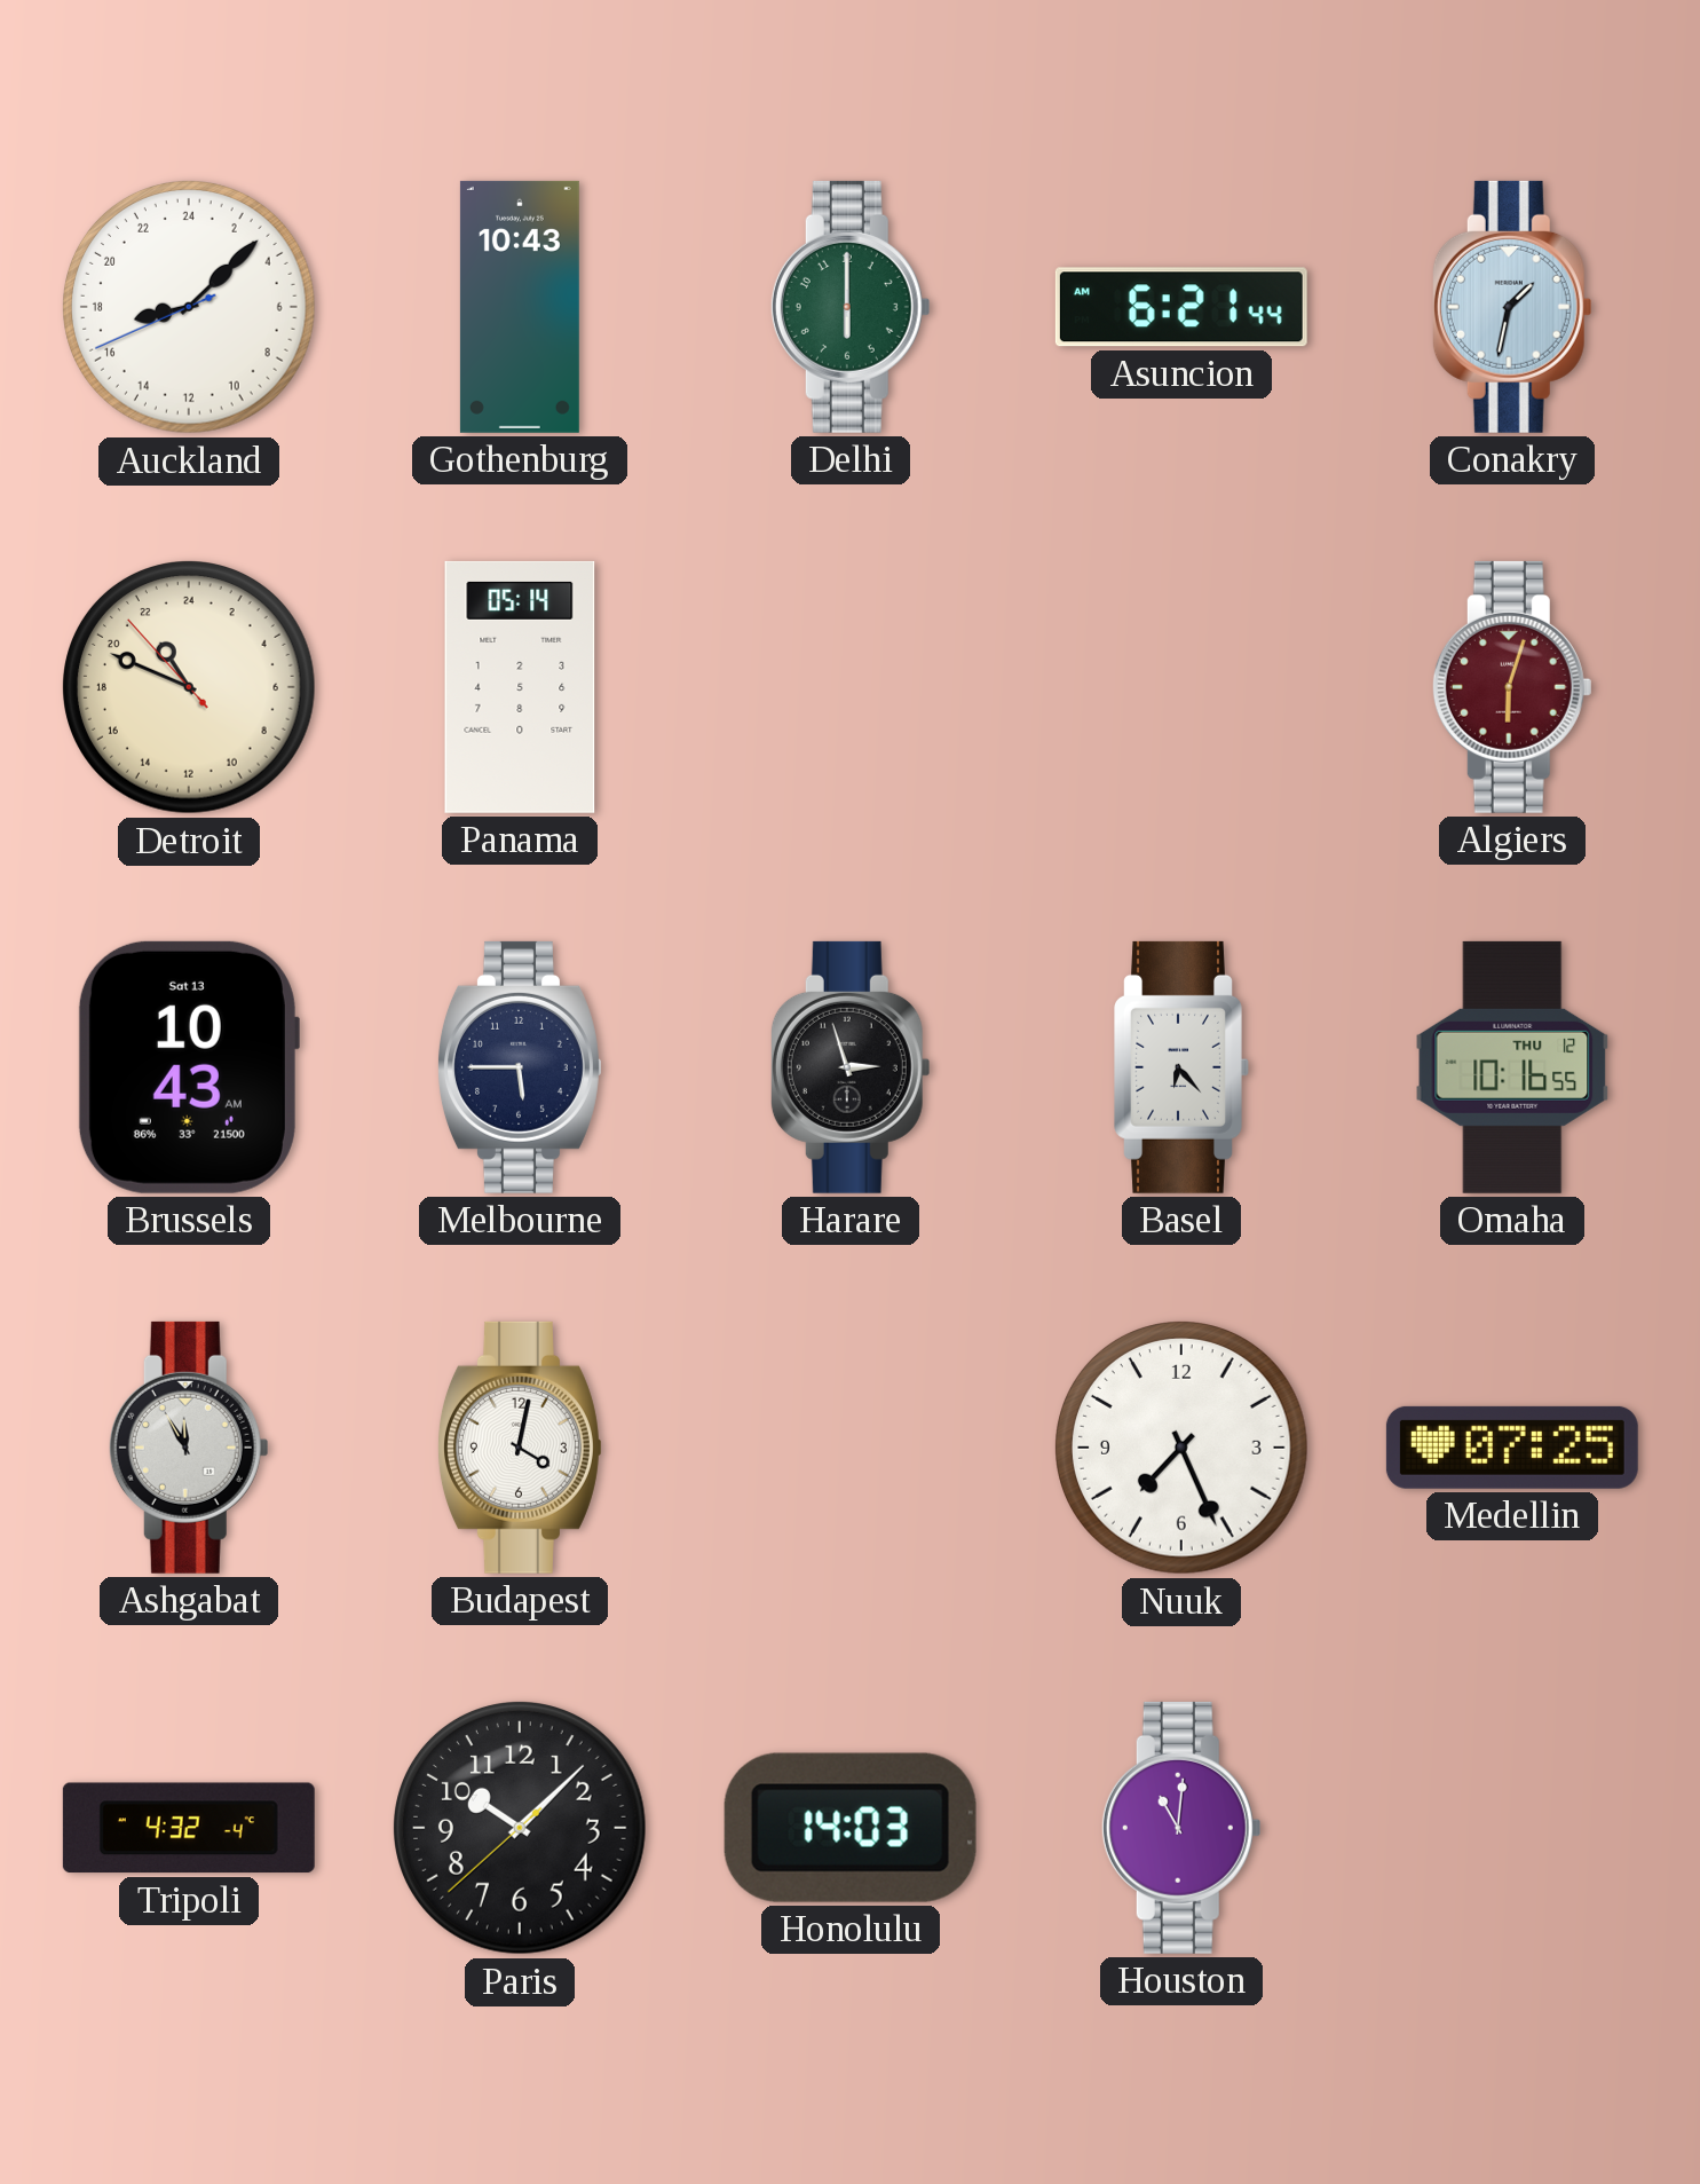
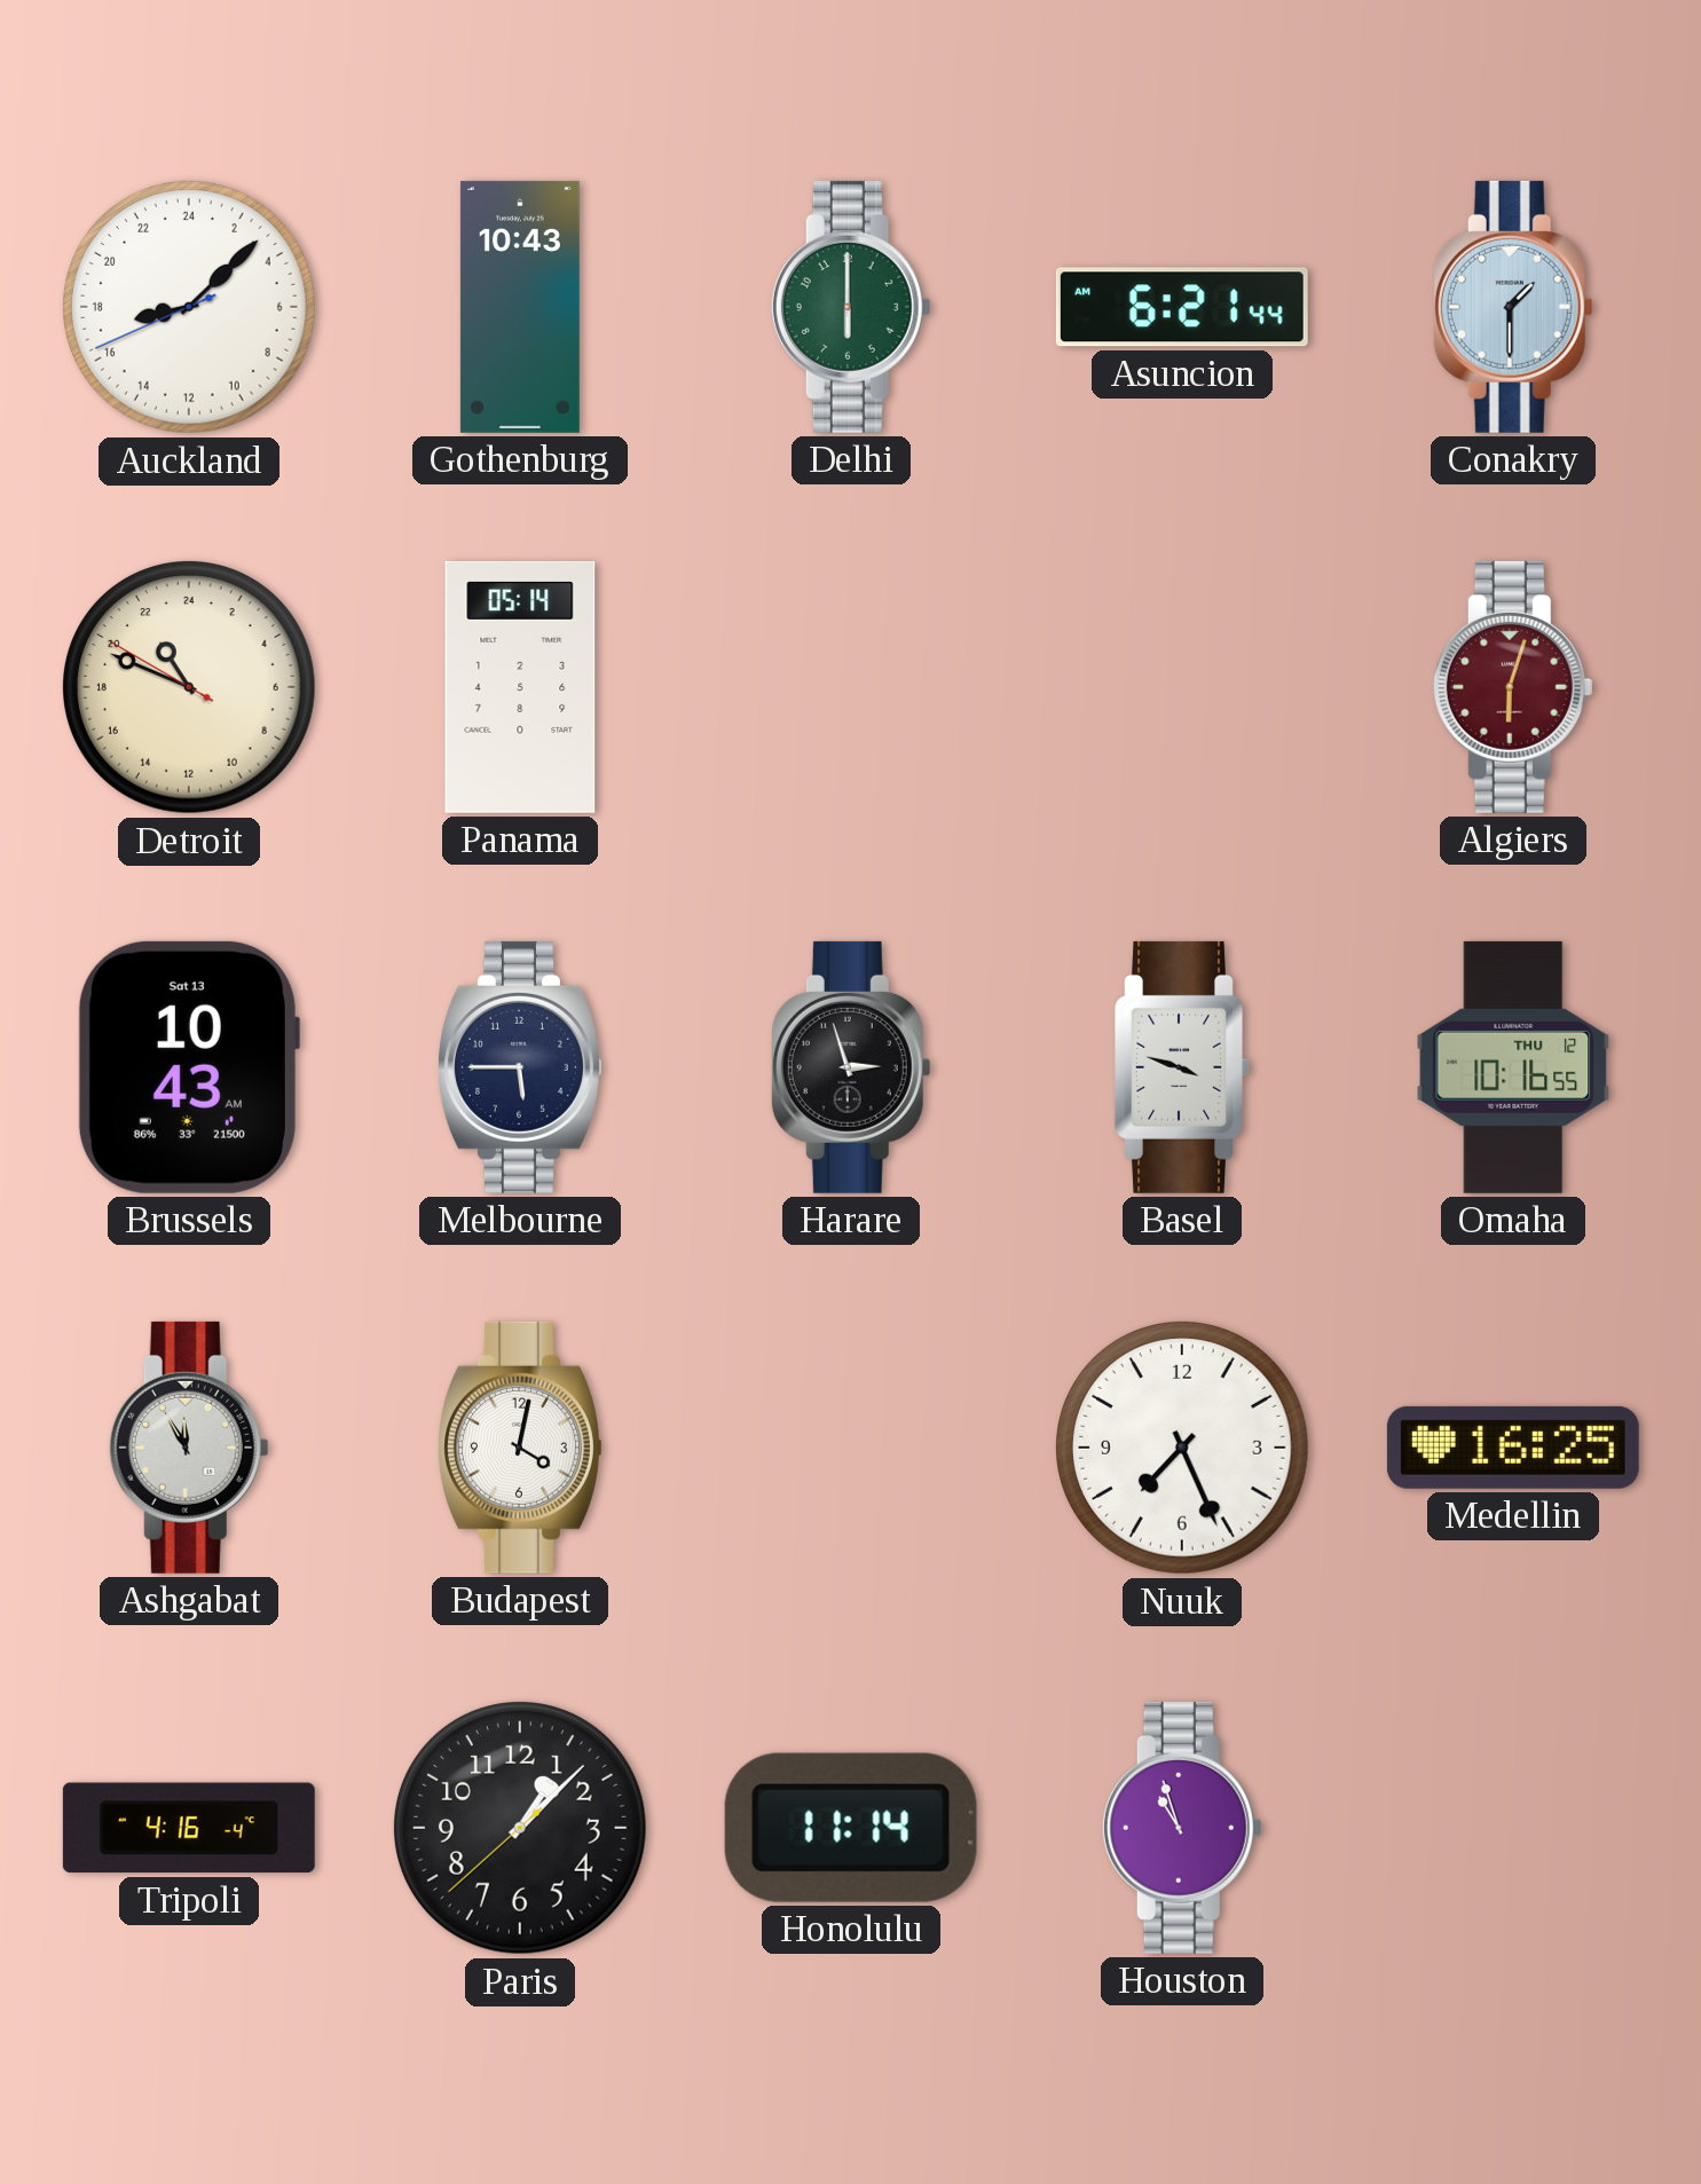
Conakry: 1:32 -> 1:30
Detroit: 21:48:53 -> 21:48:50
Basel: 6:23 -> 3:48
Medellin: 07:25 -> 16:25
Tripoli: 4:32 -> 4:16
Paris: 10:07 -> 1:07
Honolulu: 14:03 -> 11:14
Houston: 11:01 -> 10:57
